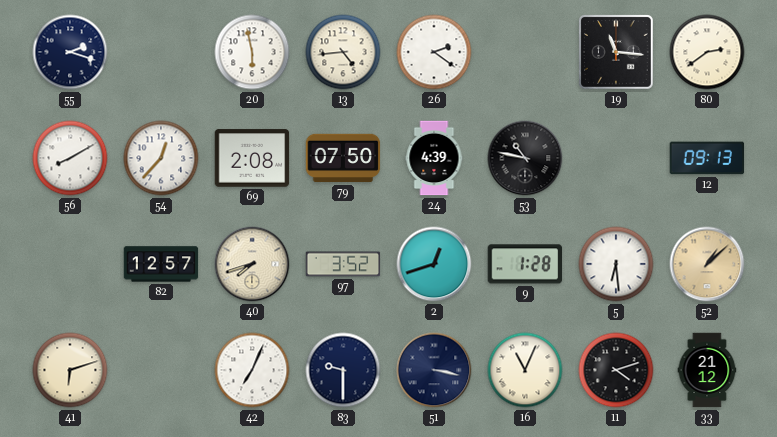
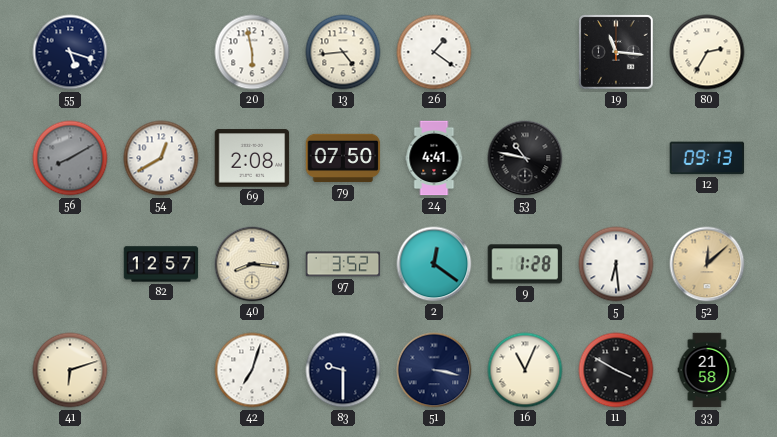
55: 2:18 -> 5:18
26: 2:21 -> 1:21
80: 2:39 -> 2:35
56 dial: white -> grey
54: 12:37 -> 12:40
24: 4:39 -> 4:41
40: 7:42 -> 8:16
2: 12:42 -> 12:21
52: 1:08 -> 12:08
42: 7:04 -> 7:03
11: 4:12 -> 3:50
33: 21:12 -> 21:58
